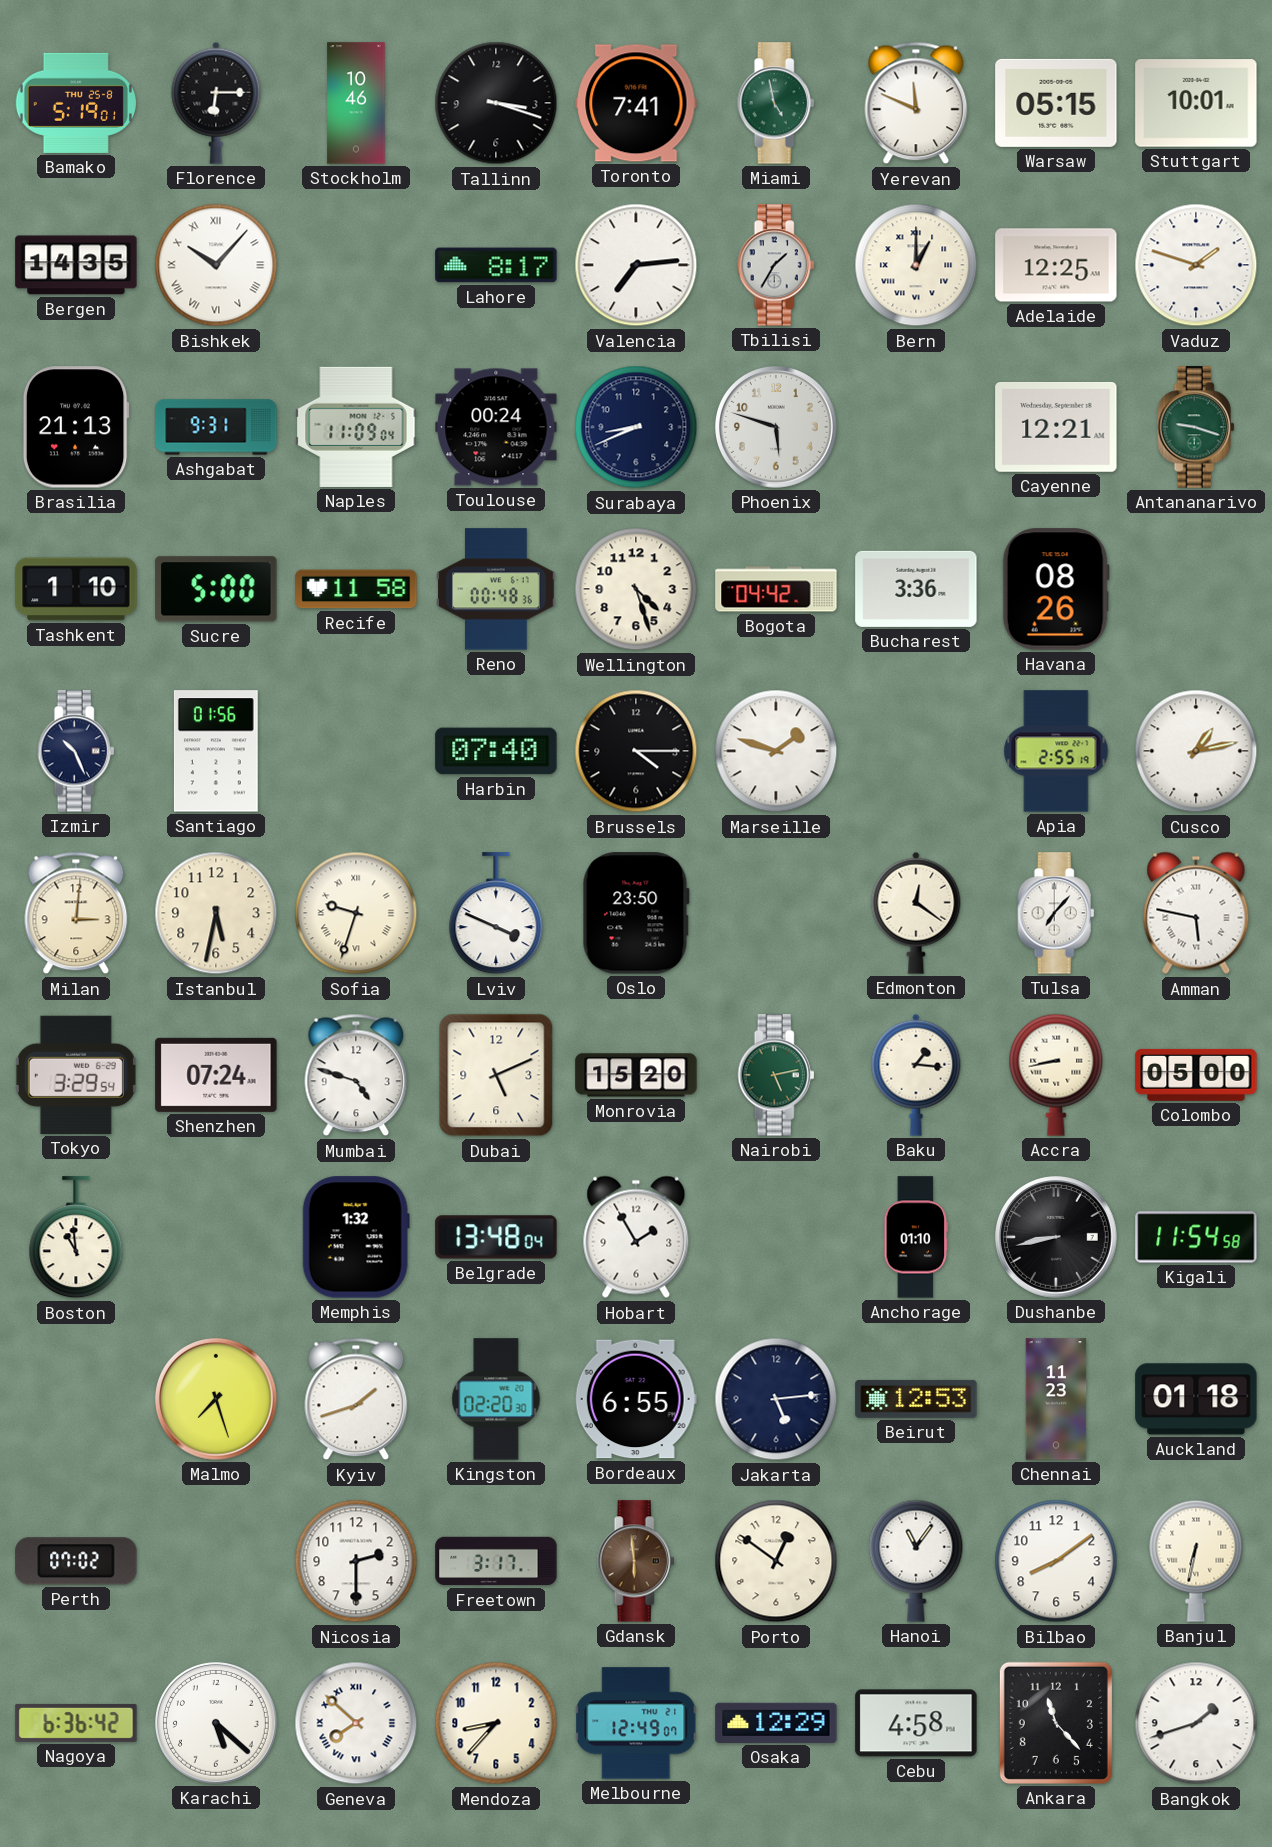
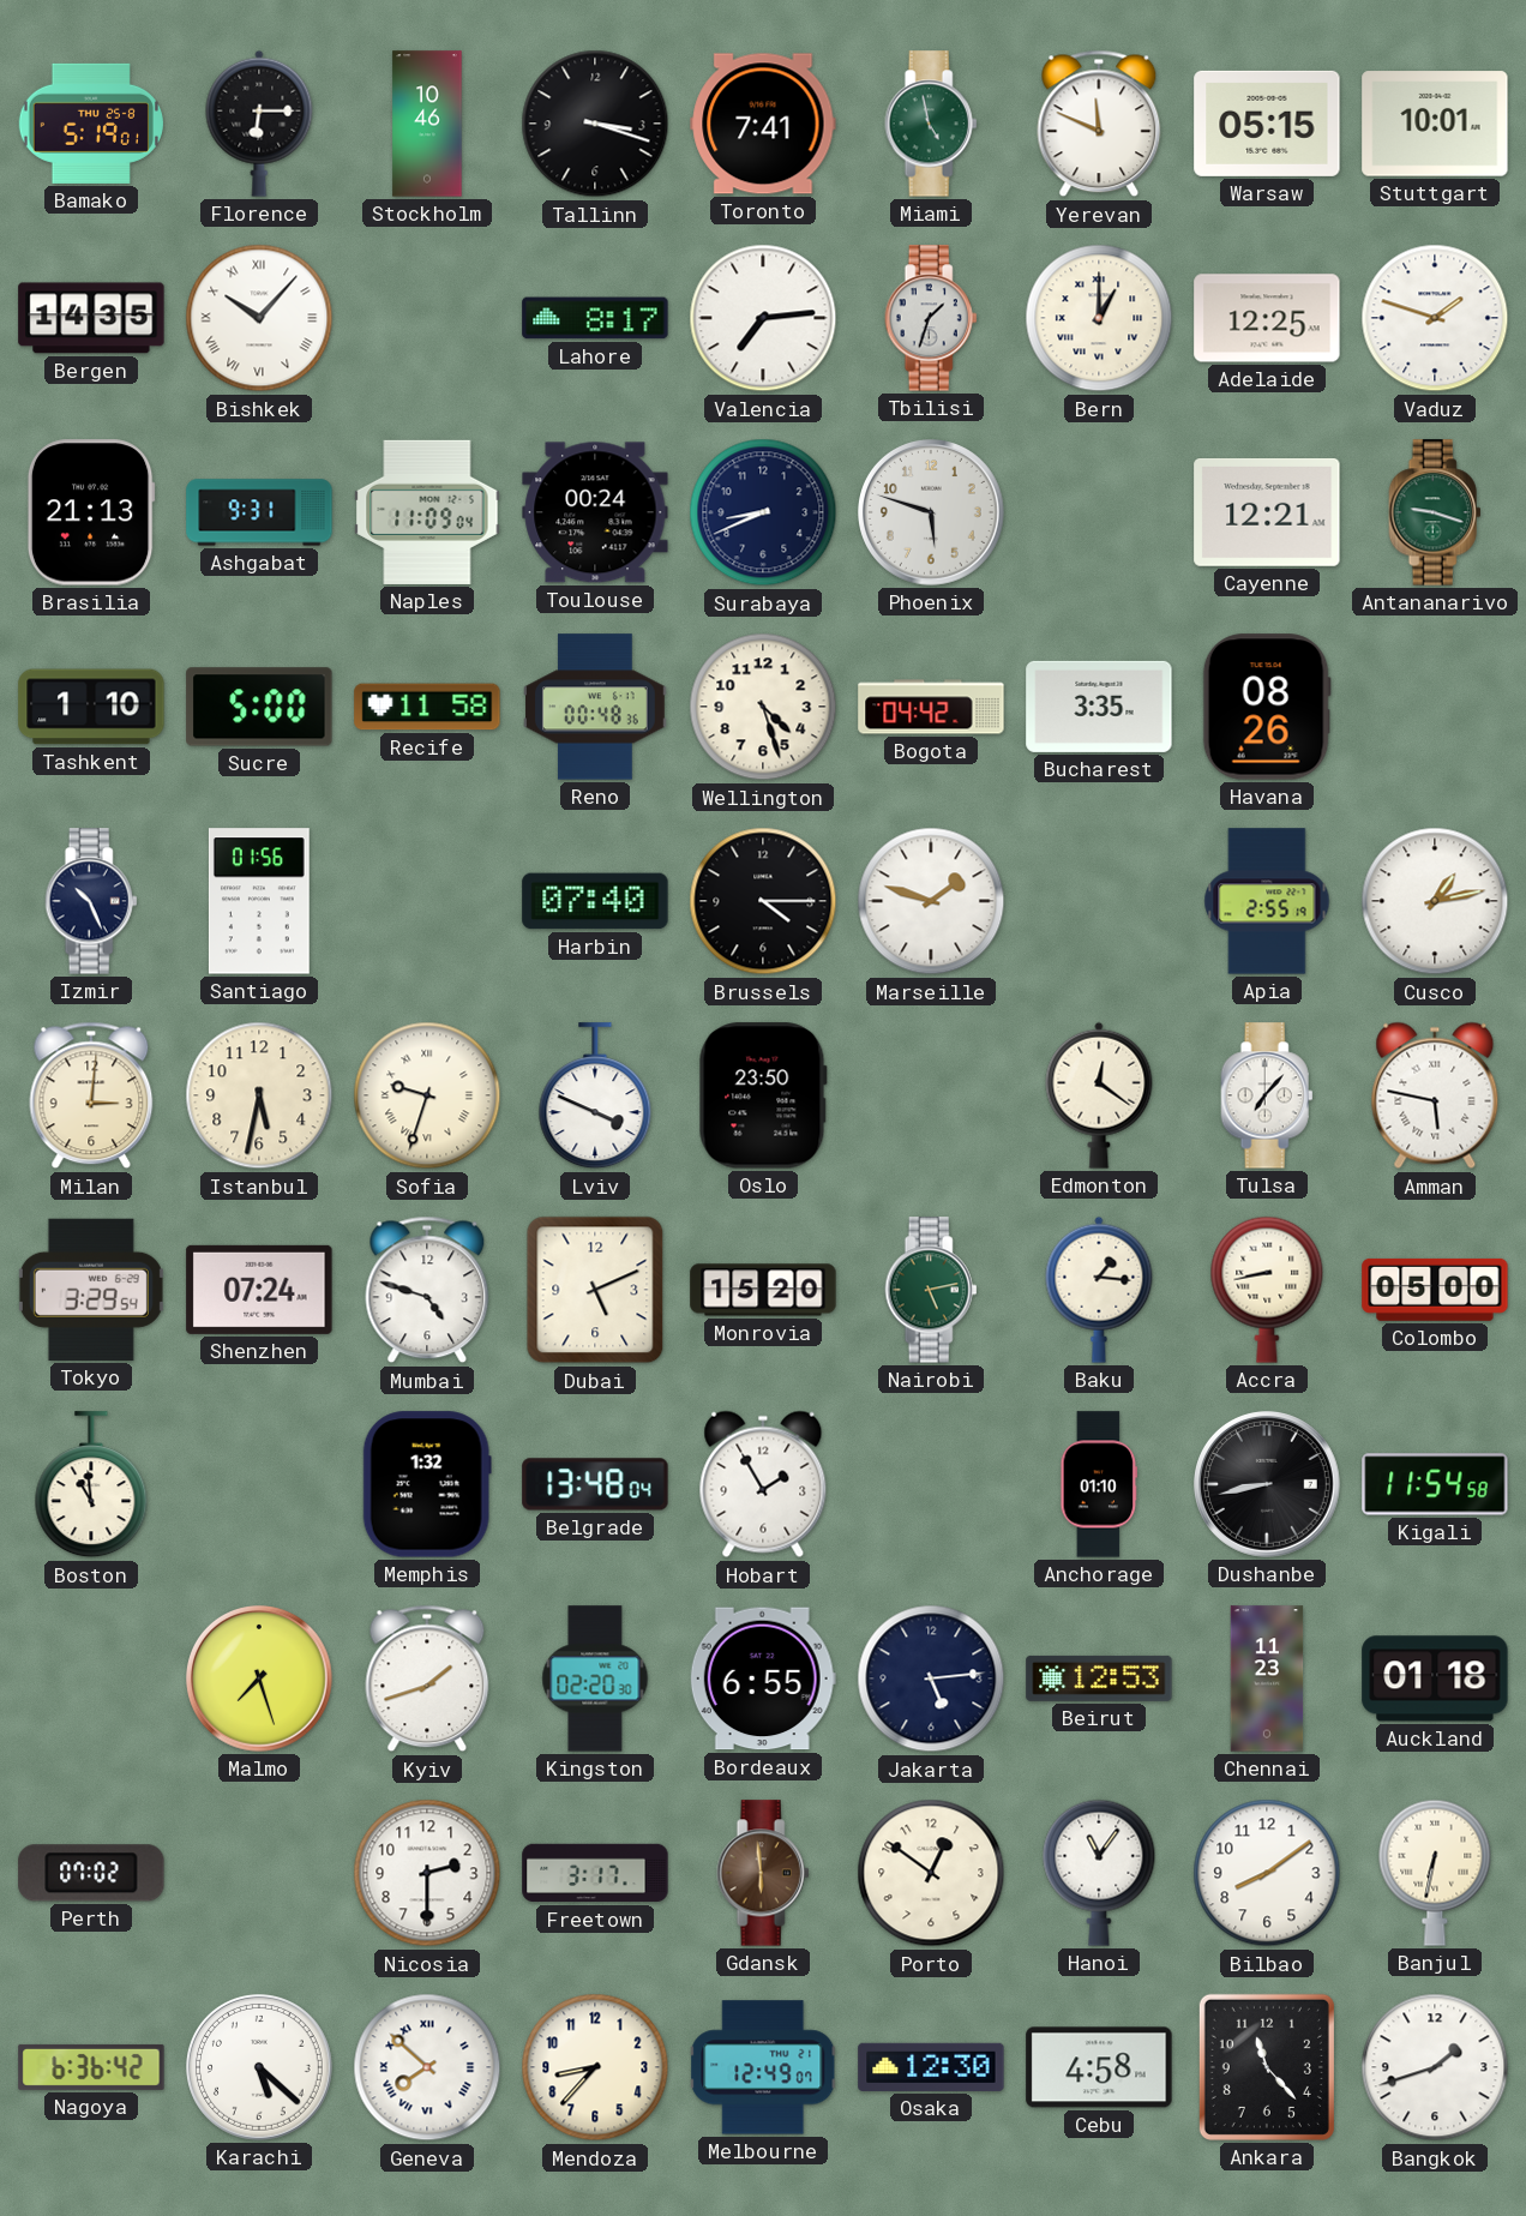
Tbilisi: 1:35 -> 1:33
Bucharest: 3:36 -> 3:35
Osaka: 12:29 -> 12:30
